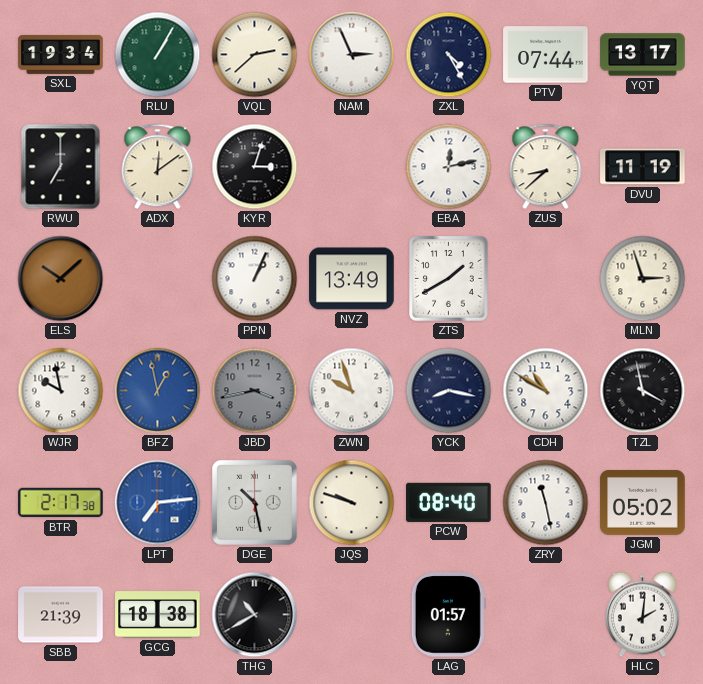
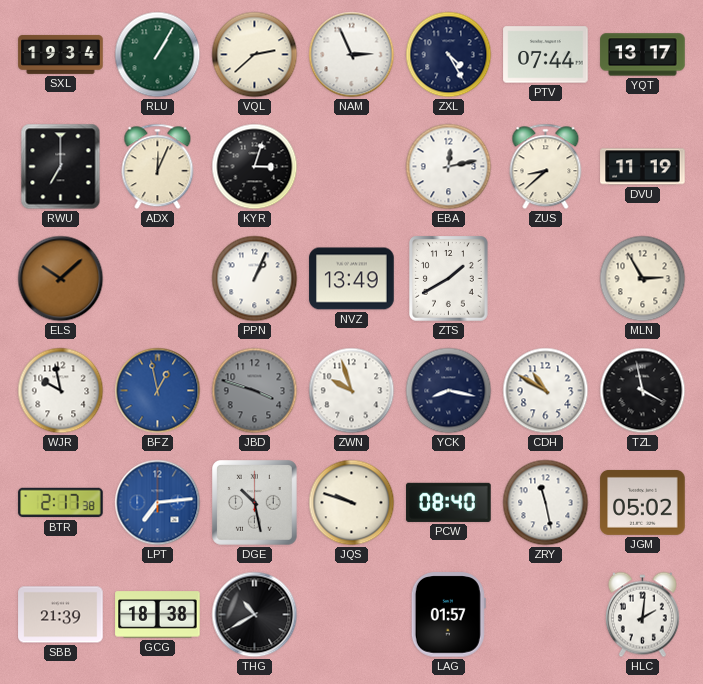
ADX: 12:09 -> 12:04
MLN: 2:57 -> 2:55
JBD: 3:43 -> 3:48
